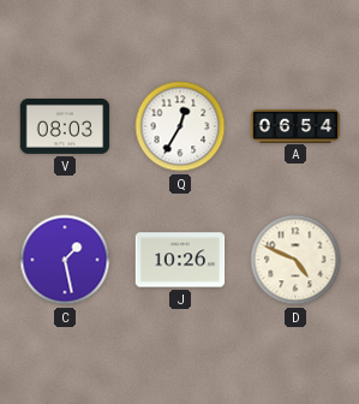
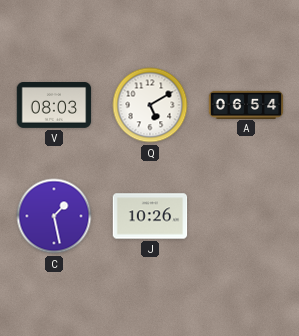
Q: 12:35 -> 5:10
D: 4:49 -> none
